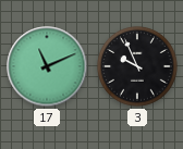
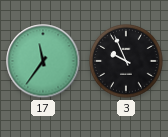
17: 11:11 -> 11:36
